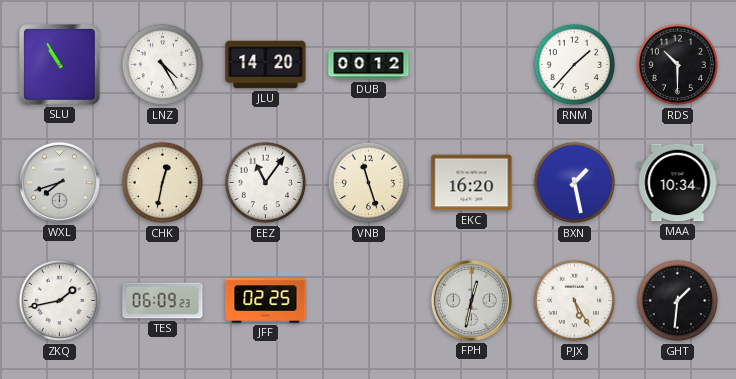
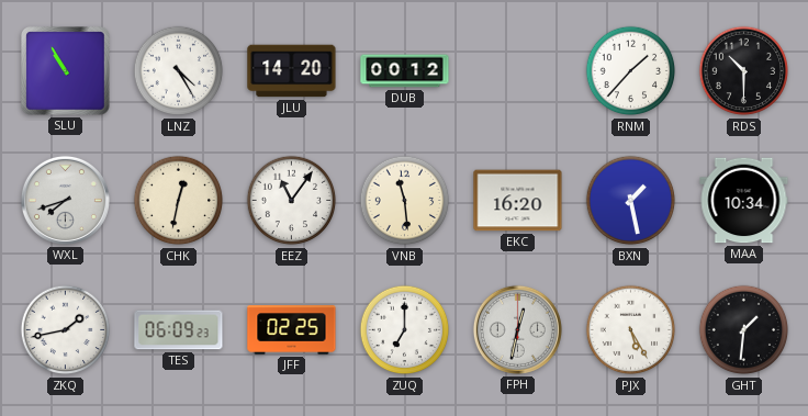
VNB: 11:27 -> 11:29
ZUQ: none -> 7:00
